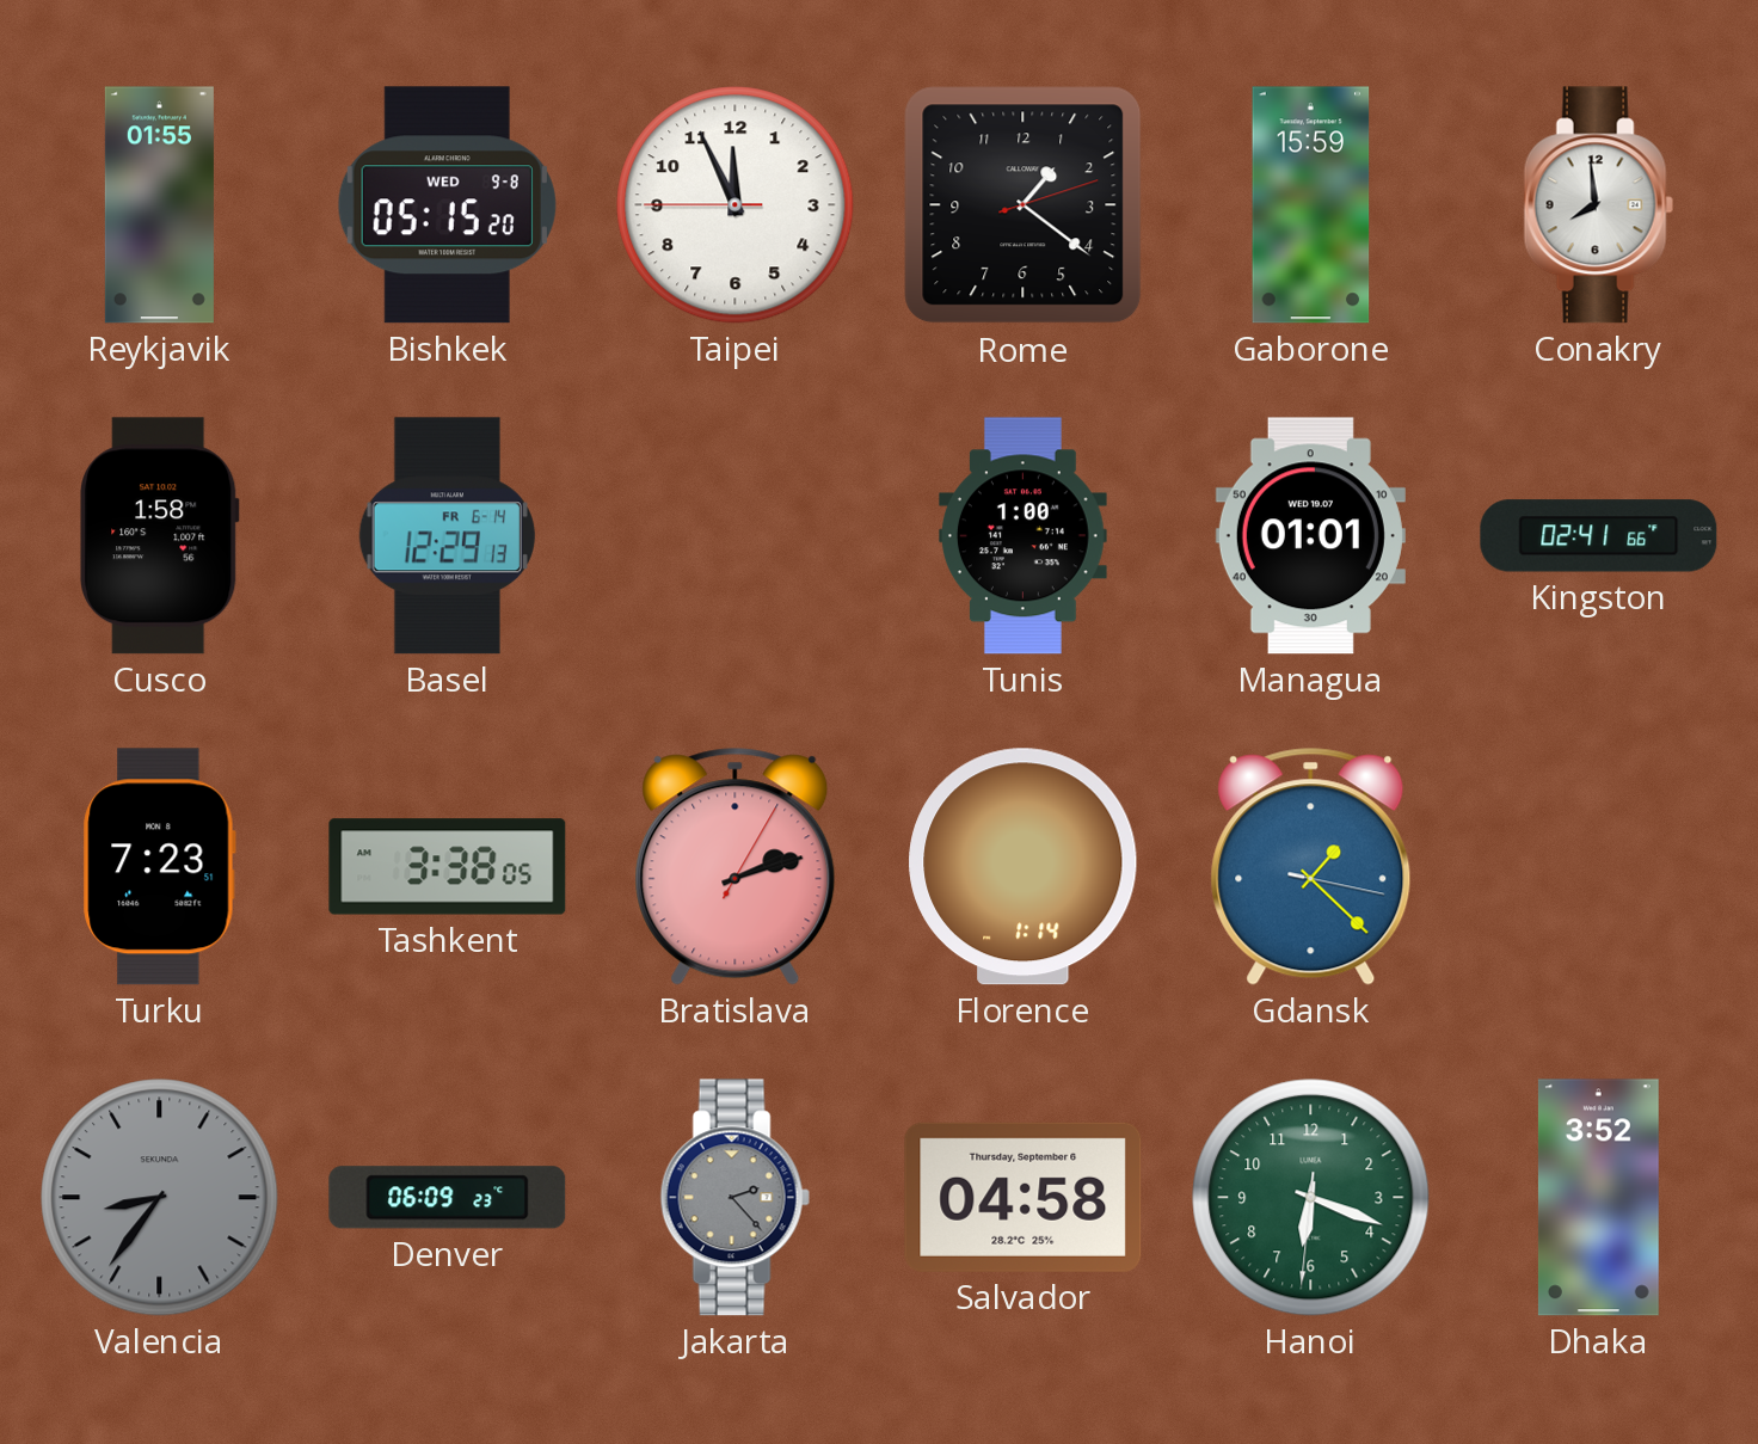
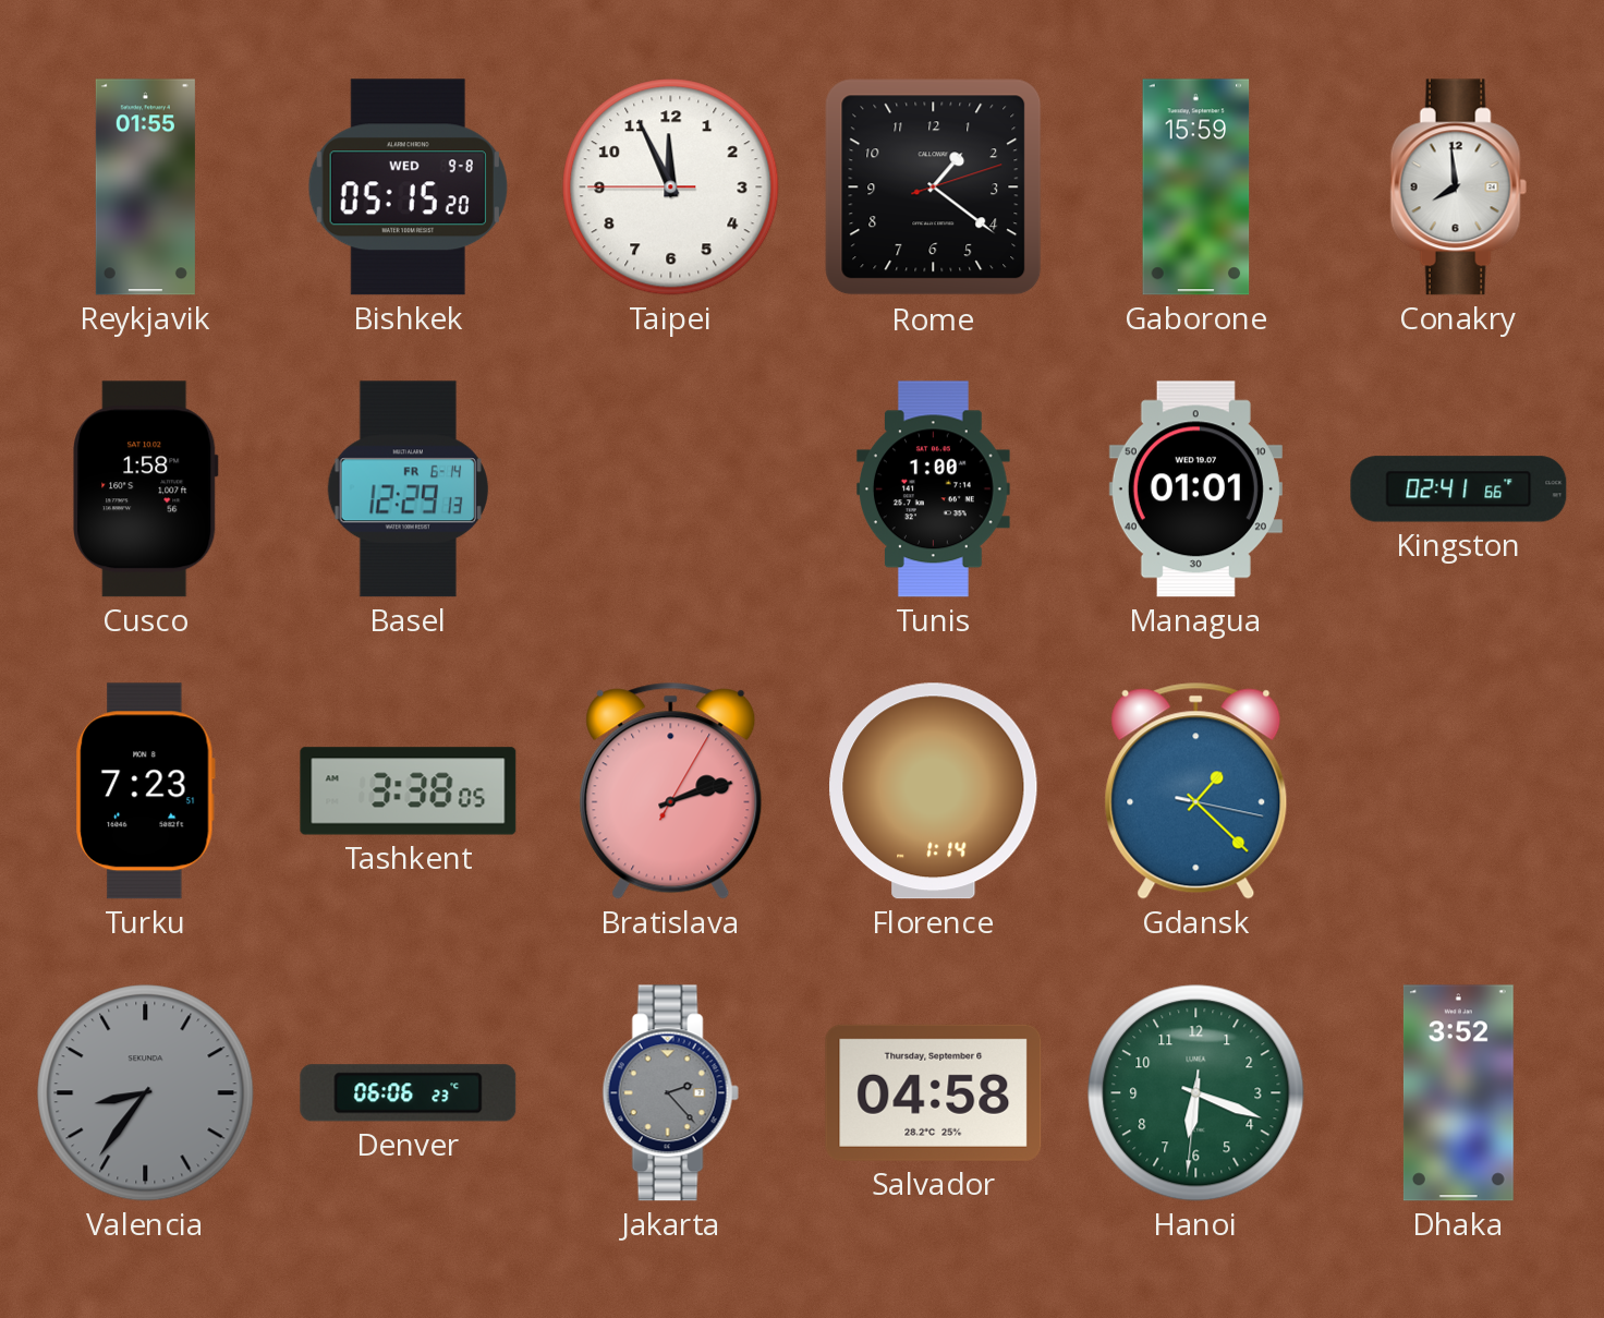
Denver: 06:09 -> 06:06
